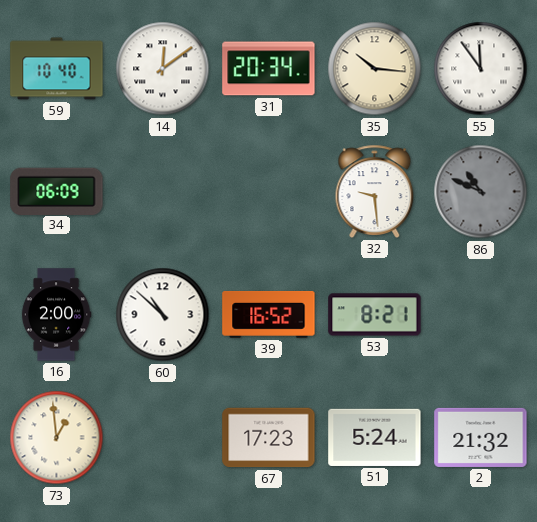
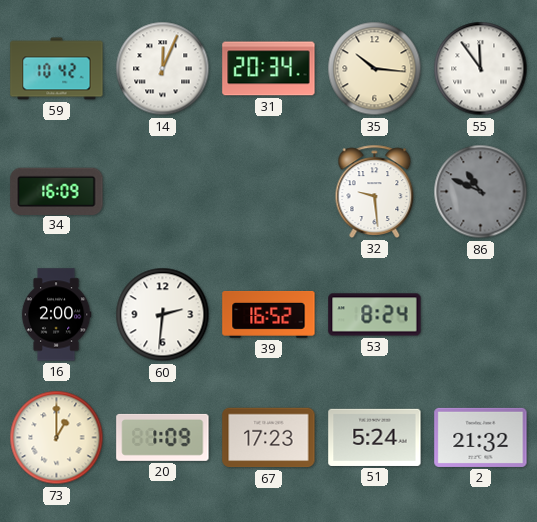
59: 10:40 -> 10:42
14: 12:09 -> 12:04
34: 06:09 -> 16:09
60: 10:52 -> 2:31
53: 8:21 -> 8:24
73: 12:59 -> 1:00
20: none -> 1:09
